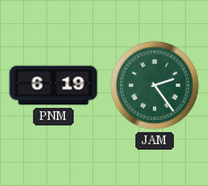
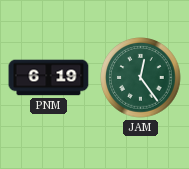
JAM: 2:24 -> 12:24
